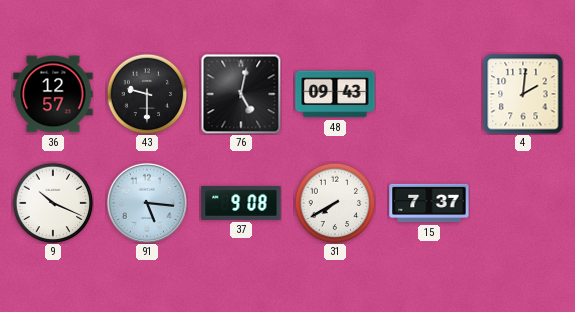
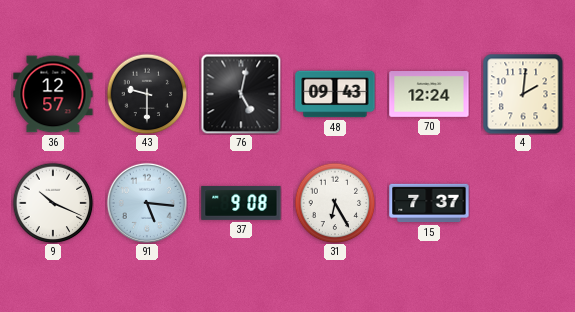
70: none -> 12:24
31: 7:40 -> 6:25
